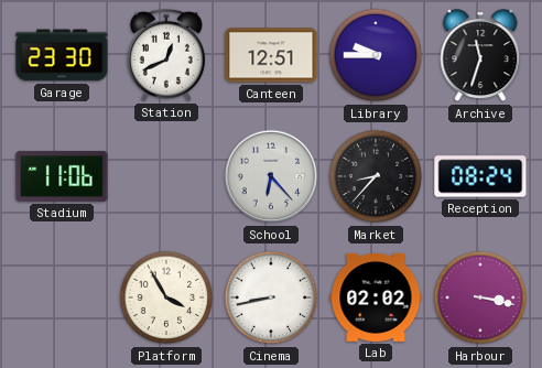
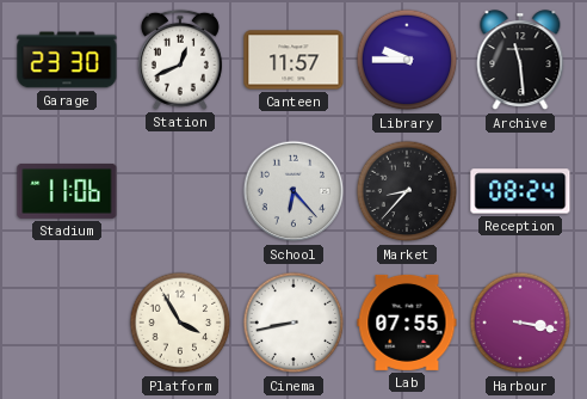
Canteen: 12:51 -> 11:57
Archive: 11:33 -> 11:29
Lab: 02:02 -> 07:55
